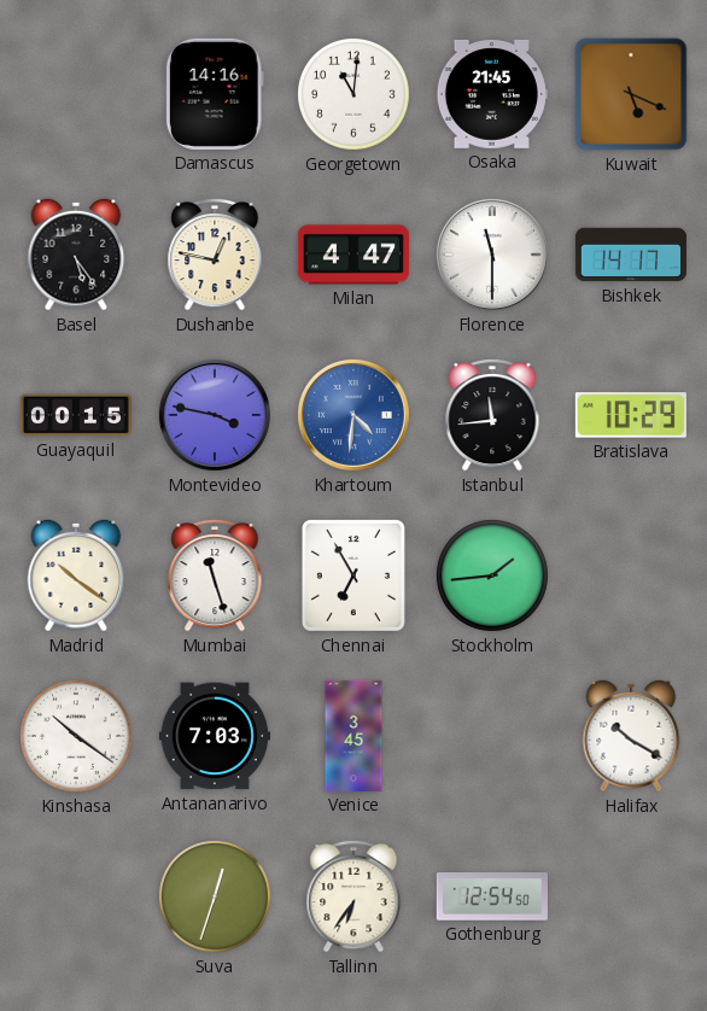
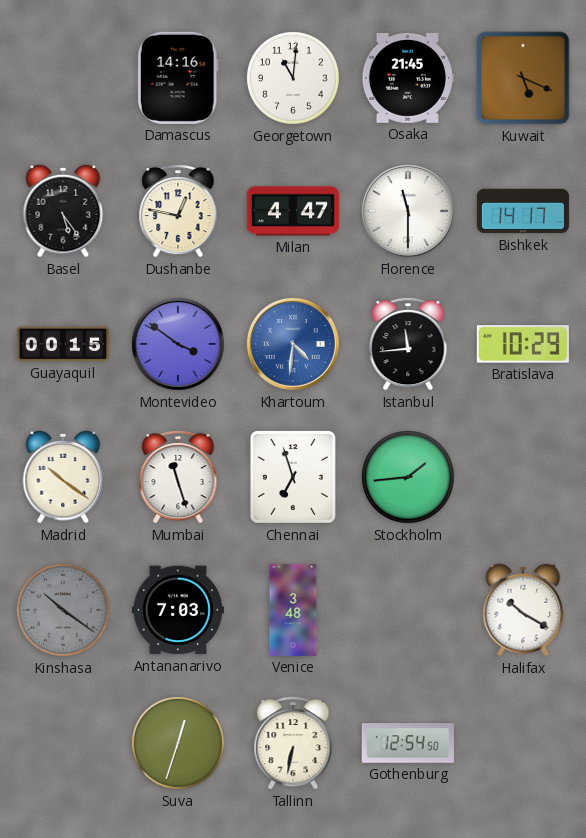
Montevideo: 3:47 -> 3:51
Chennai: 6:55 -> 6:57
Kinshasa dial: white -> grey
Venice: 3:45 -> 3:48
Tallinn: 6:36 -> 6:32
